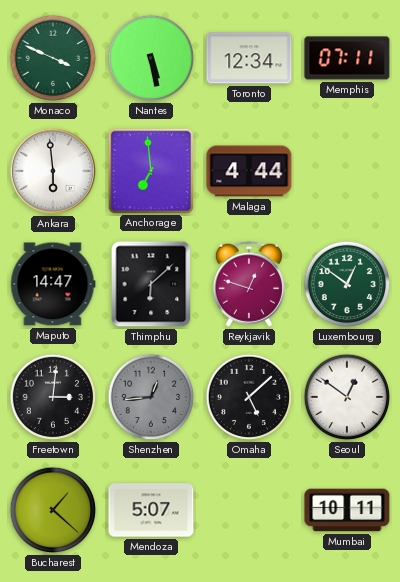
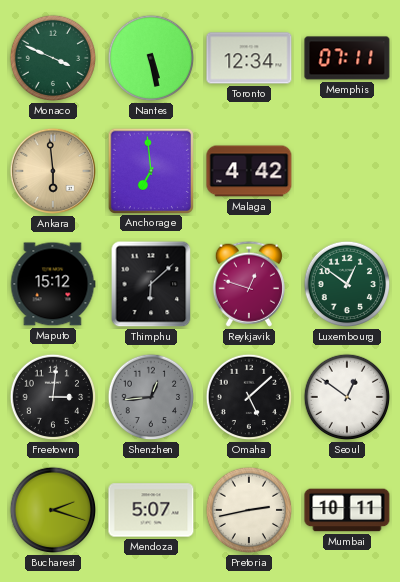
Ankara dial: white -> champagne
Malaga: 4:44 -> 4:42
Maputo: 14:47 -> 15:12
Bucharest: 1:22 -> 2:18
Pretoria: none -> 2:43
